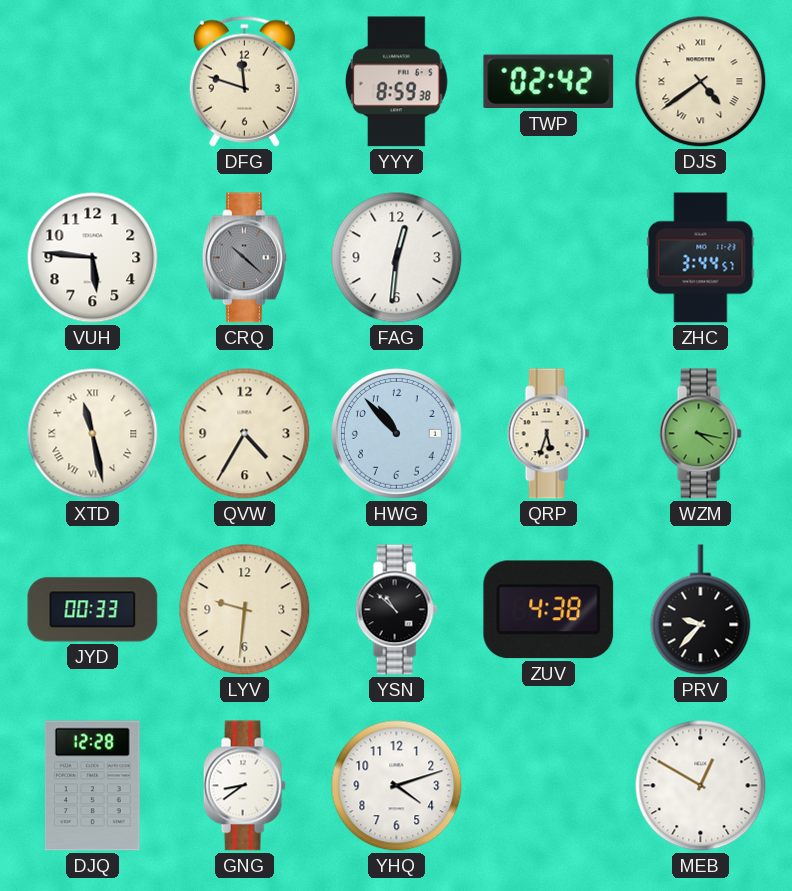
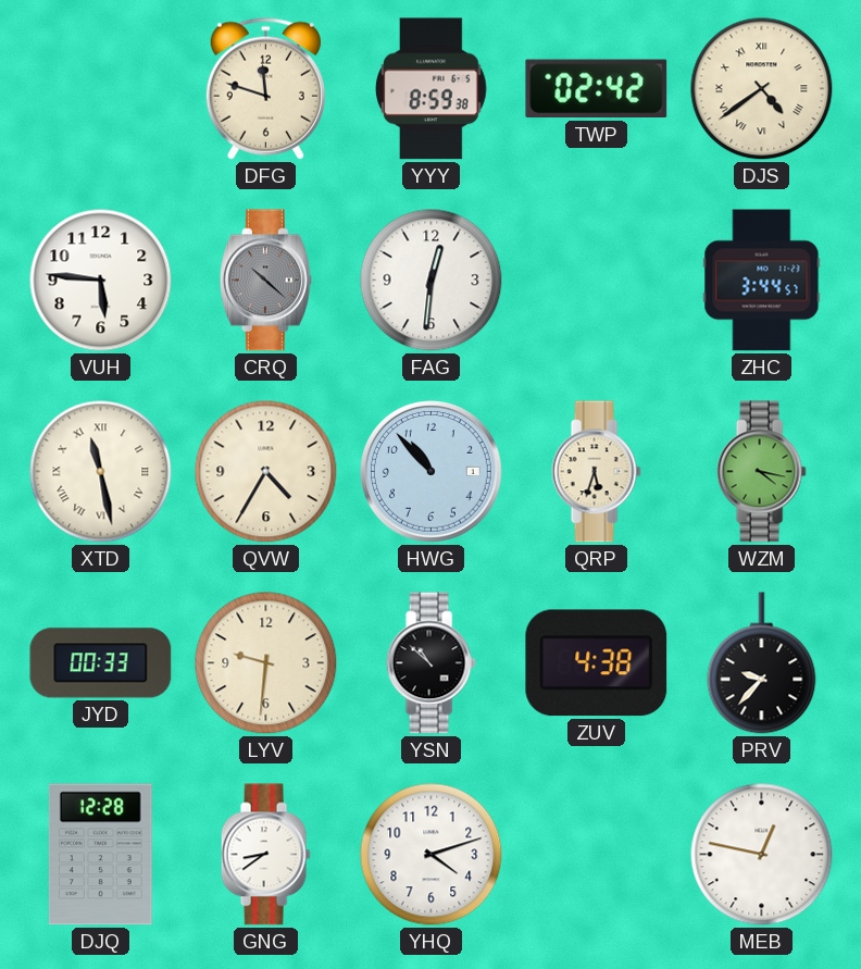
MEB: 12:50 -> 12:47
